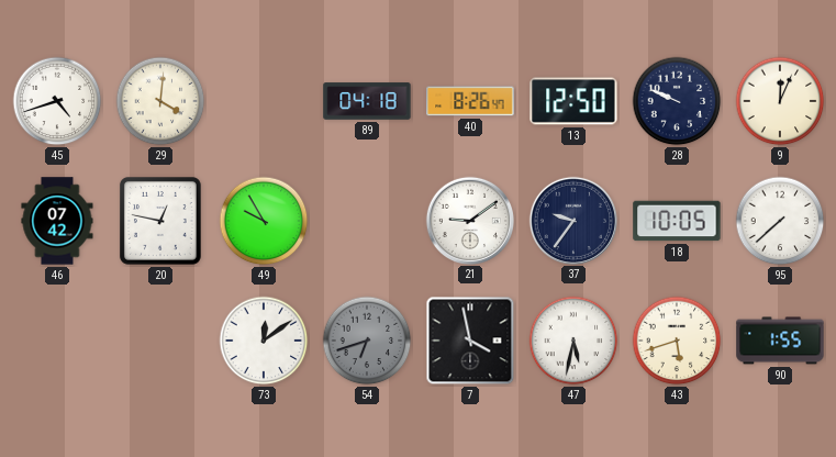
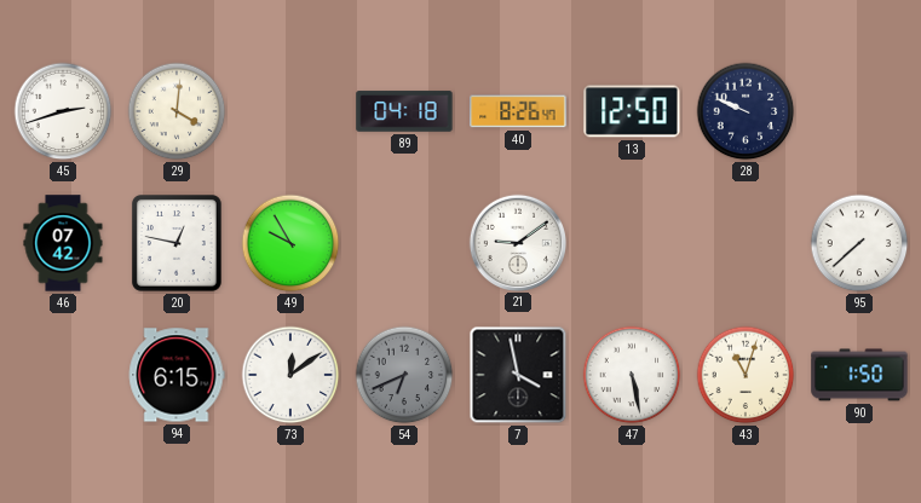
45: 4:42 -> 2:42
9: 12:04 -> none
37: 9:36 -> none
18: 10:05 -> none
94: none -> 6:15
54: 6:42 -> 6:41
47: 5:32 -> 5:28
43: 5:42 -> 11:03
90: 1:55 -> 1:50
